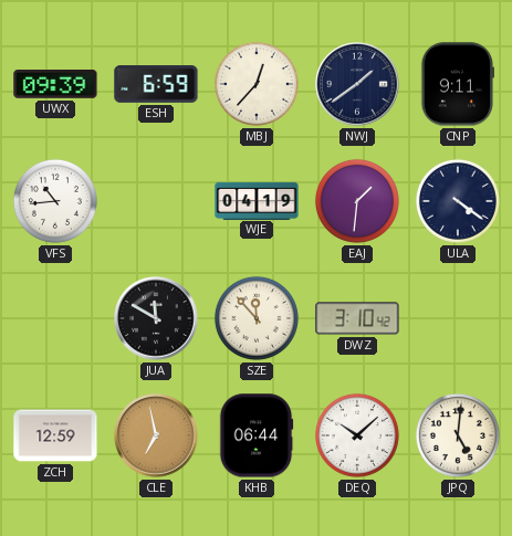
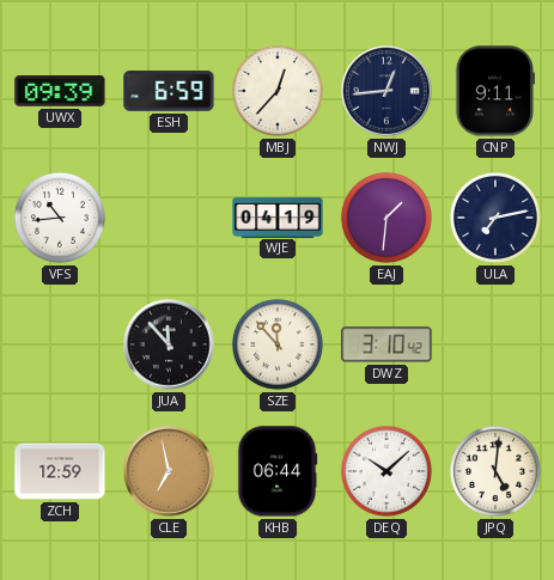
NWJ: 1:39 -> 12:44
ULA: 4:21 -> 7:13
JUA: 11:50 -> 11:53
